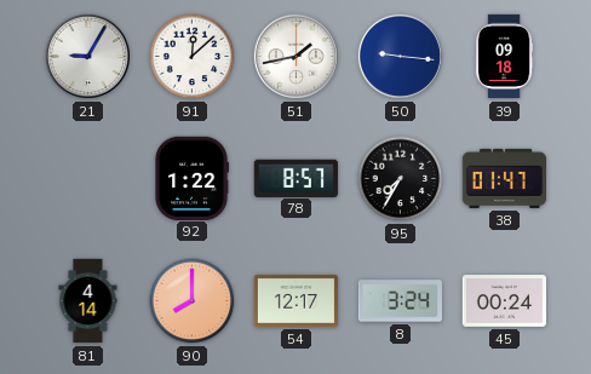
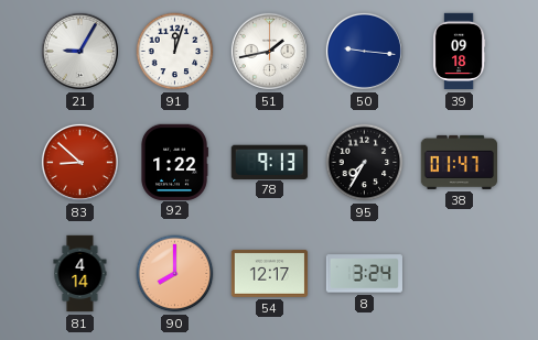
91: 12:08 -> 12:03
83: none -> 8:52
78: 8:57 -> 9:13
45: 00:24 -> none
